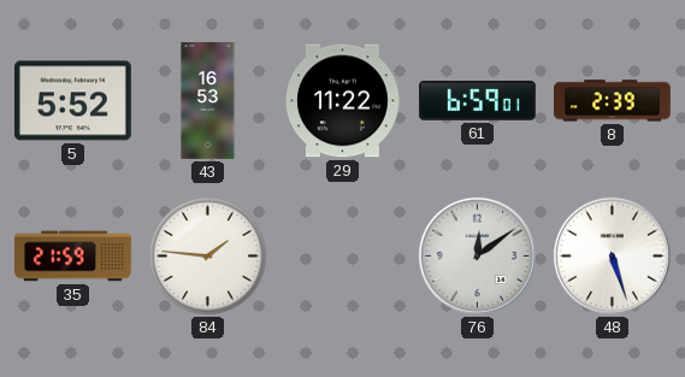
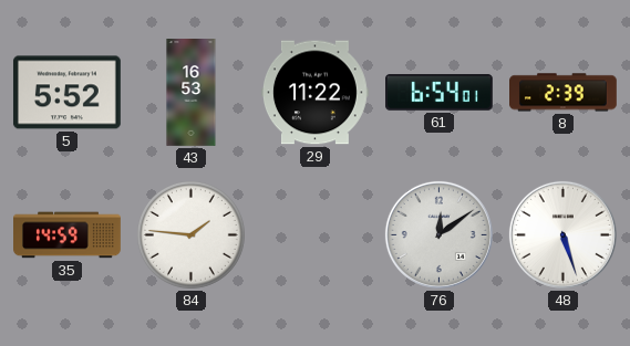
61: 6:59 -> 6:54
35: 21:59 -> 14:59
